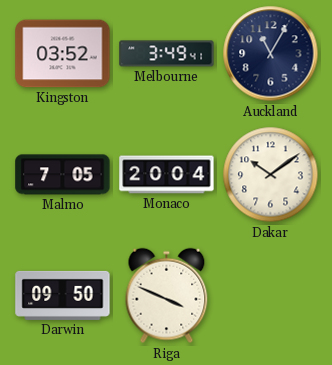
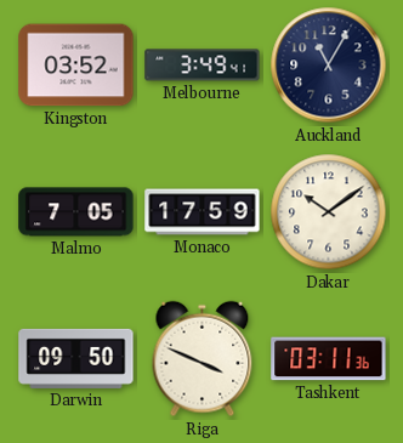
Monaco: 20:04 -> 17:59
Tashkent: none -> 03:11
